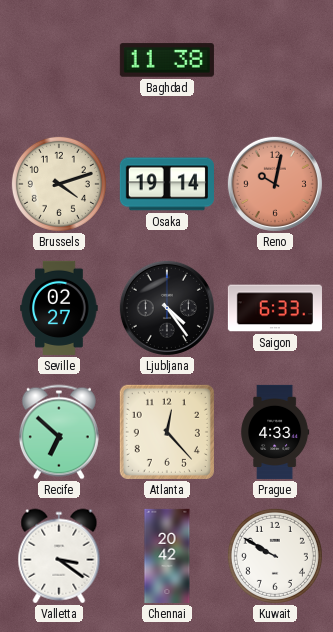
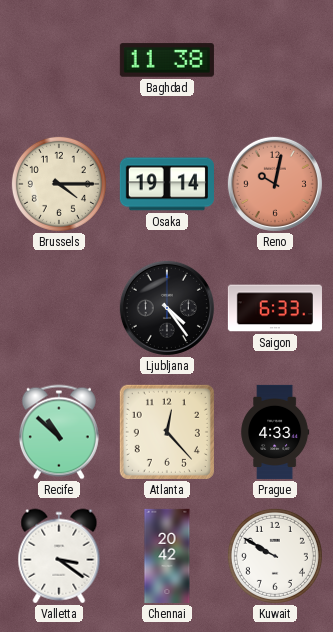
Brussels: 4:12 -> 4:15
Seville: 02:27 -> none
Recife: 6:52 -> 10:52
